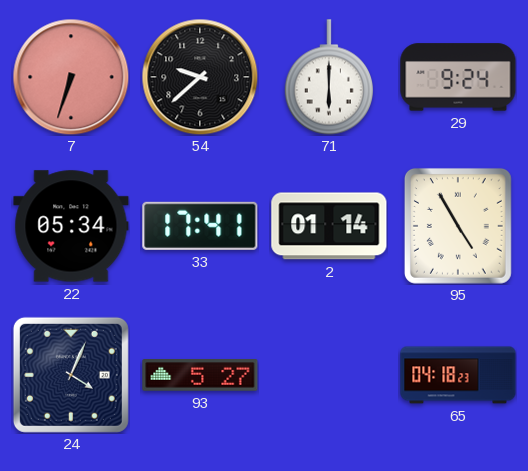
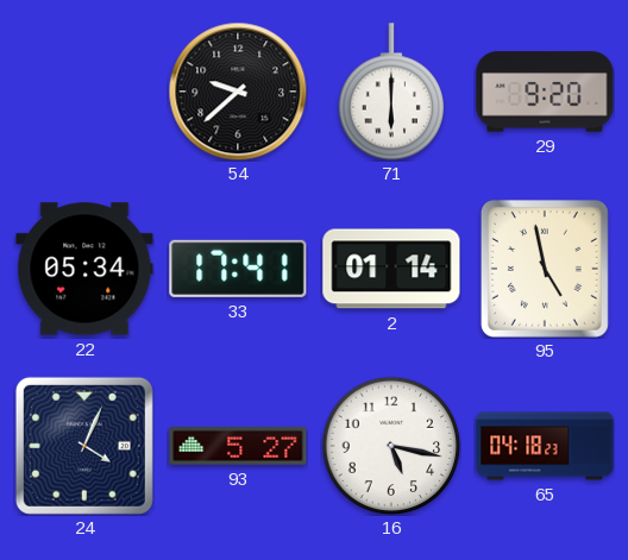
7: 6:33 -> none
29: 9:24 -> 9:20
95: 4:55 -> 4:58
16: none -> 5:17
